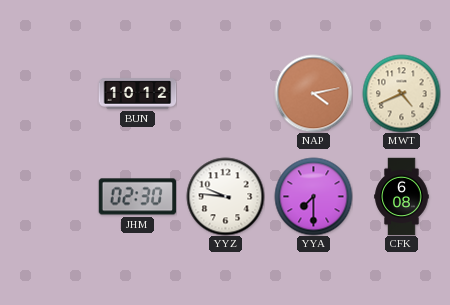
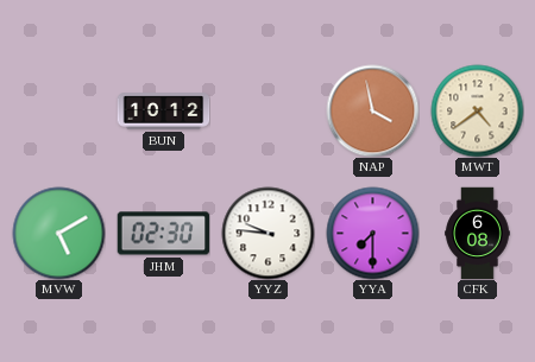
NAP: 4:13 -> 3:58
MWT: 4:41 -> 4:39
MVW: none -> 5:10
